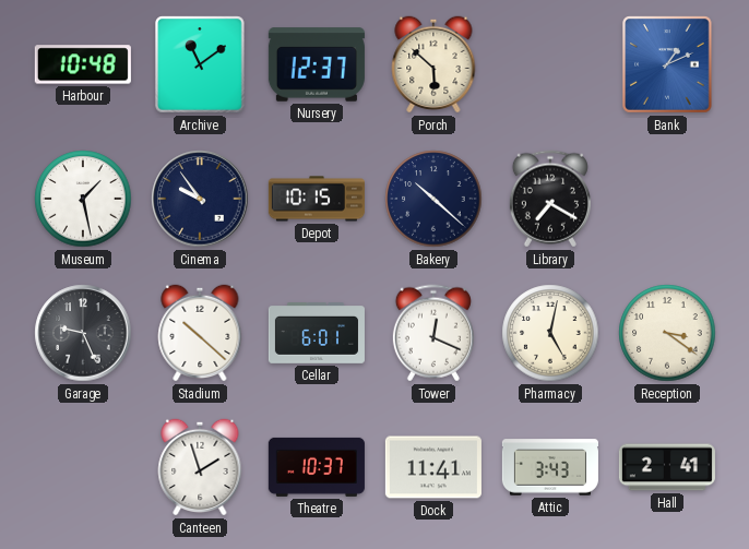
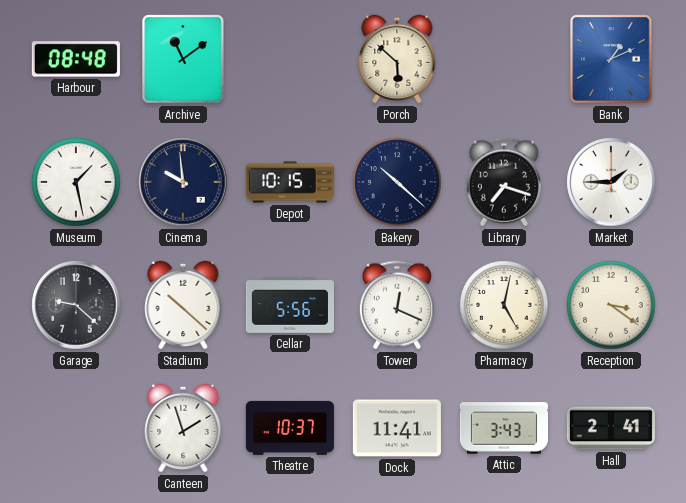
Harbour: 10:48 -> 08:48
Nursery: 12:37 -> none
Cinema: 9:54 -> 9:59
Library: 7:20 -> 7:18
Market: none -> 1:45
Garage: 9:26 -> 9:22
Cellar: 6:01 -> 5:56
